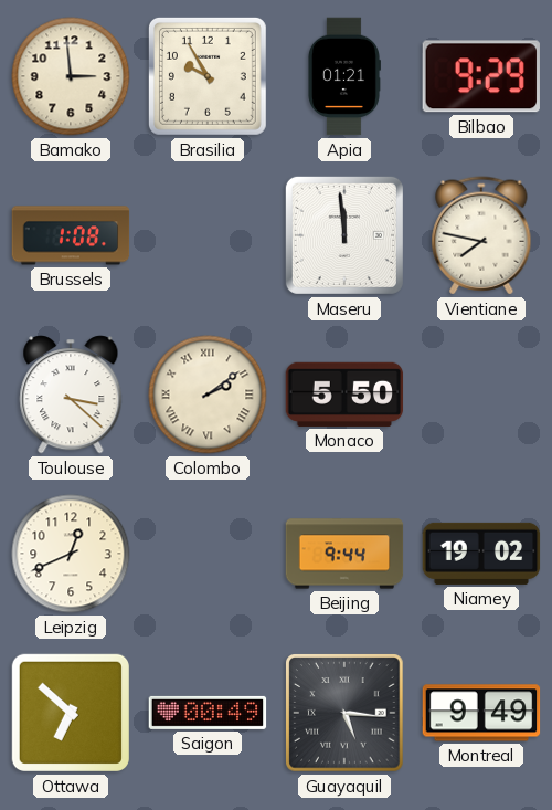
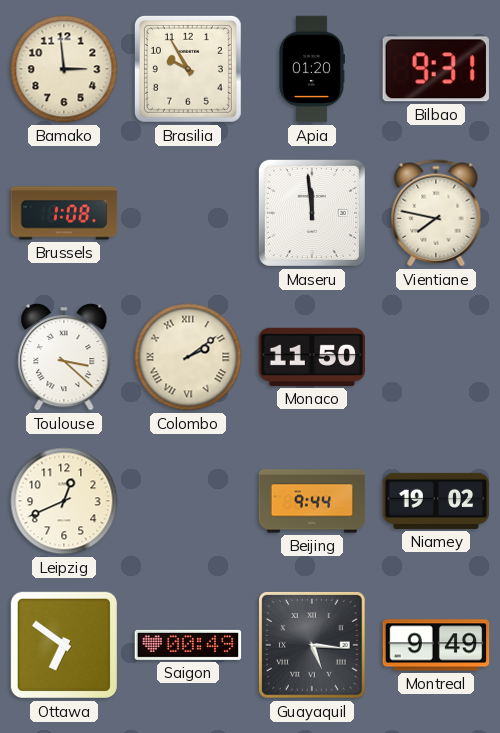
Apia: 01:21 -> 01:20
Bilbao: 9:29 -> 9:31
Monaco: 5:50 -> 11:50
Ottawa: 6:52 -> 6:51
